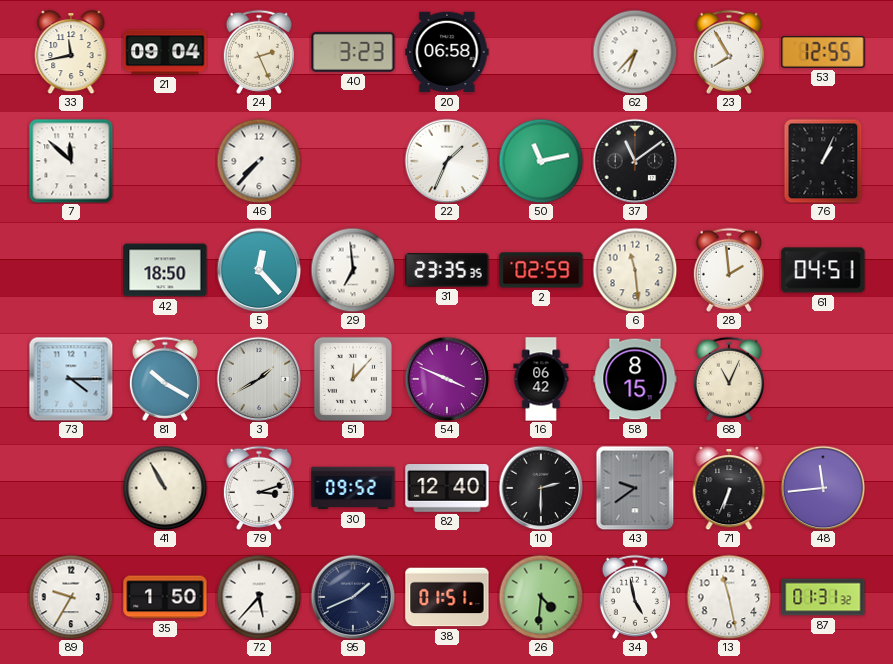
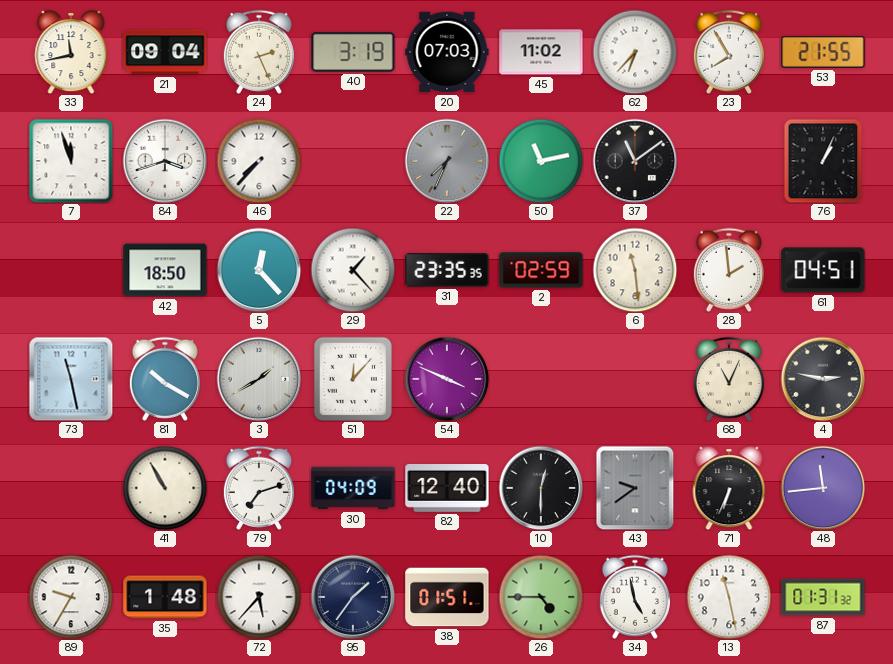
40: 3:23 -> 3:19
20: 06:58 -> 07:03
45: none -> 11:02
53: 12:55 -> 21:55
7: 11:52 -> 11:57
84: none -> 3:42
22: 1:34 -> 7:34
22 dial: white -> grey
29: 6:59 -> 1:23
73: 4:15 -> 11:28
16: 06:42 -> none
58: 8:15 -> none
4: none -> 2:47
79: 3:12 -> 7:12
30: 09:52 -> 04:09
10: 2:30 -> 12:30
35: 1:50 -> 1:48
95: 1:41 -> 1:36
26: 4:31 -> 4:45
